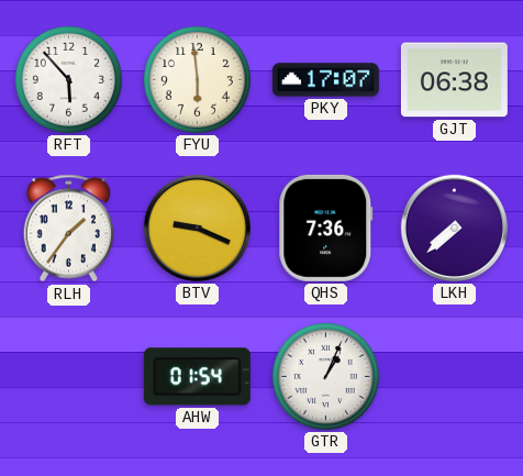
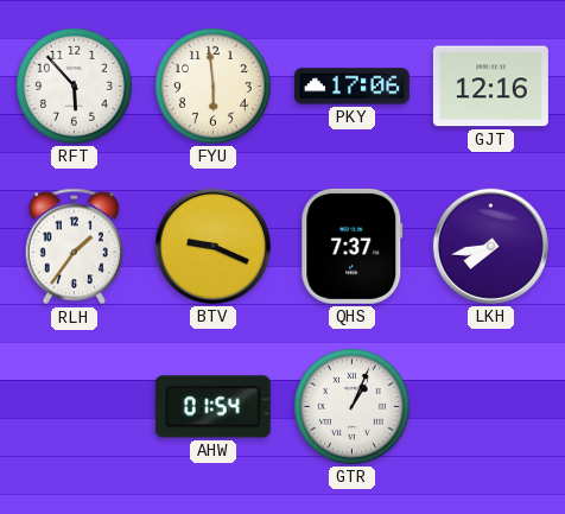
PKY: 17:07 -> 17:06
GJT: 06:38 -> 12:16
QHS: 7:36 -> 7:37
LKH: 7:38 -> 7:43
